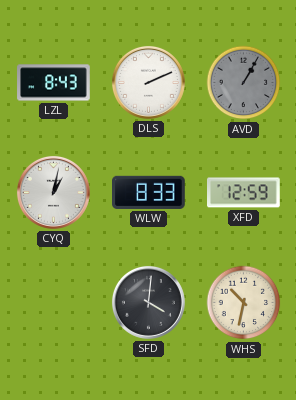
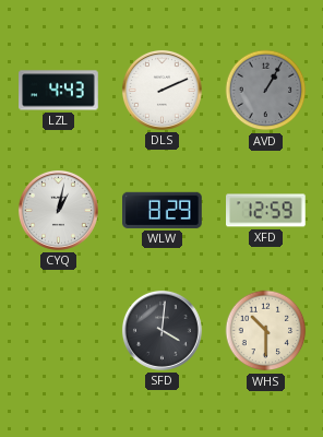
LZL: 8:43 -> 4:43
WLW: 8:33 -> 8:29
WHS: 10:32 -> 10:30
